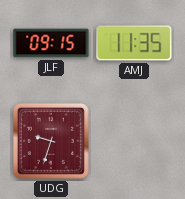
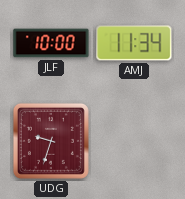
JLF: 09:15 -> 10:00
AMJ: 11:35 -> 11:34
